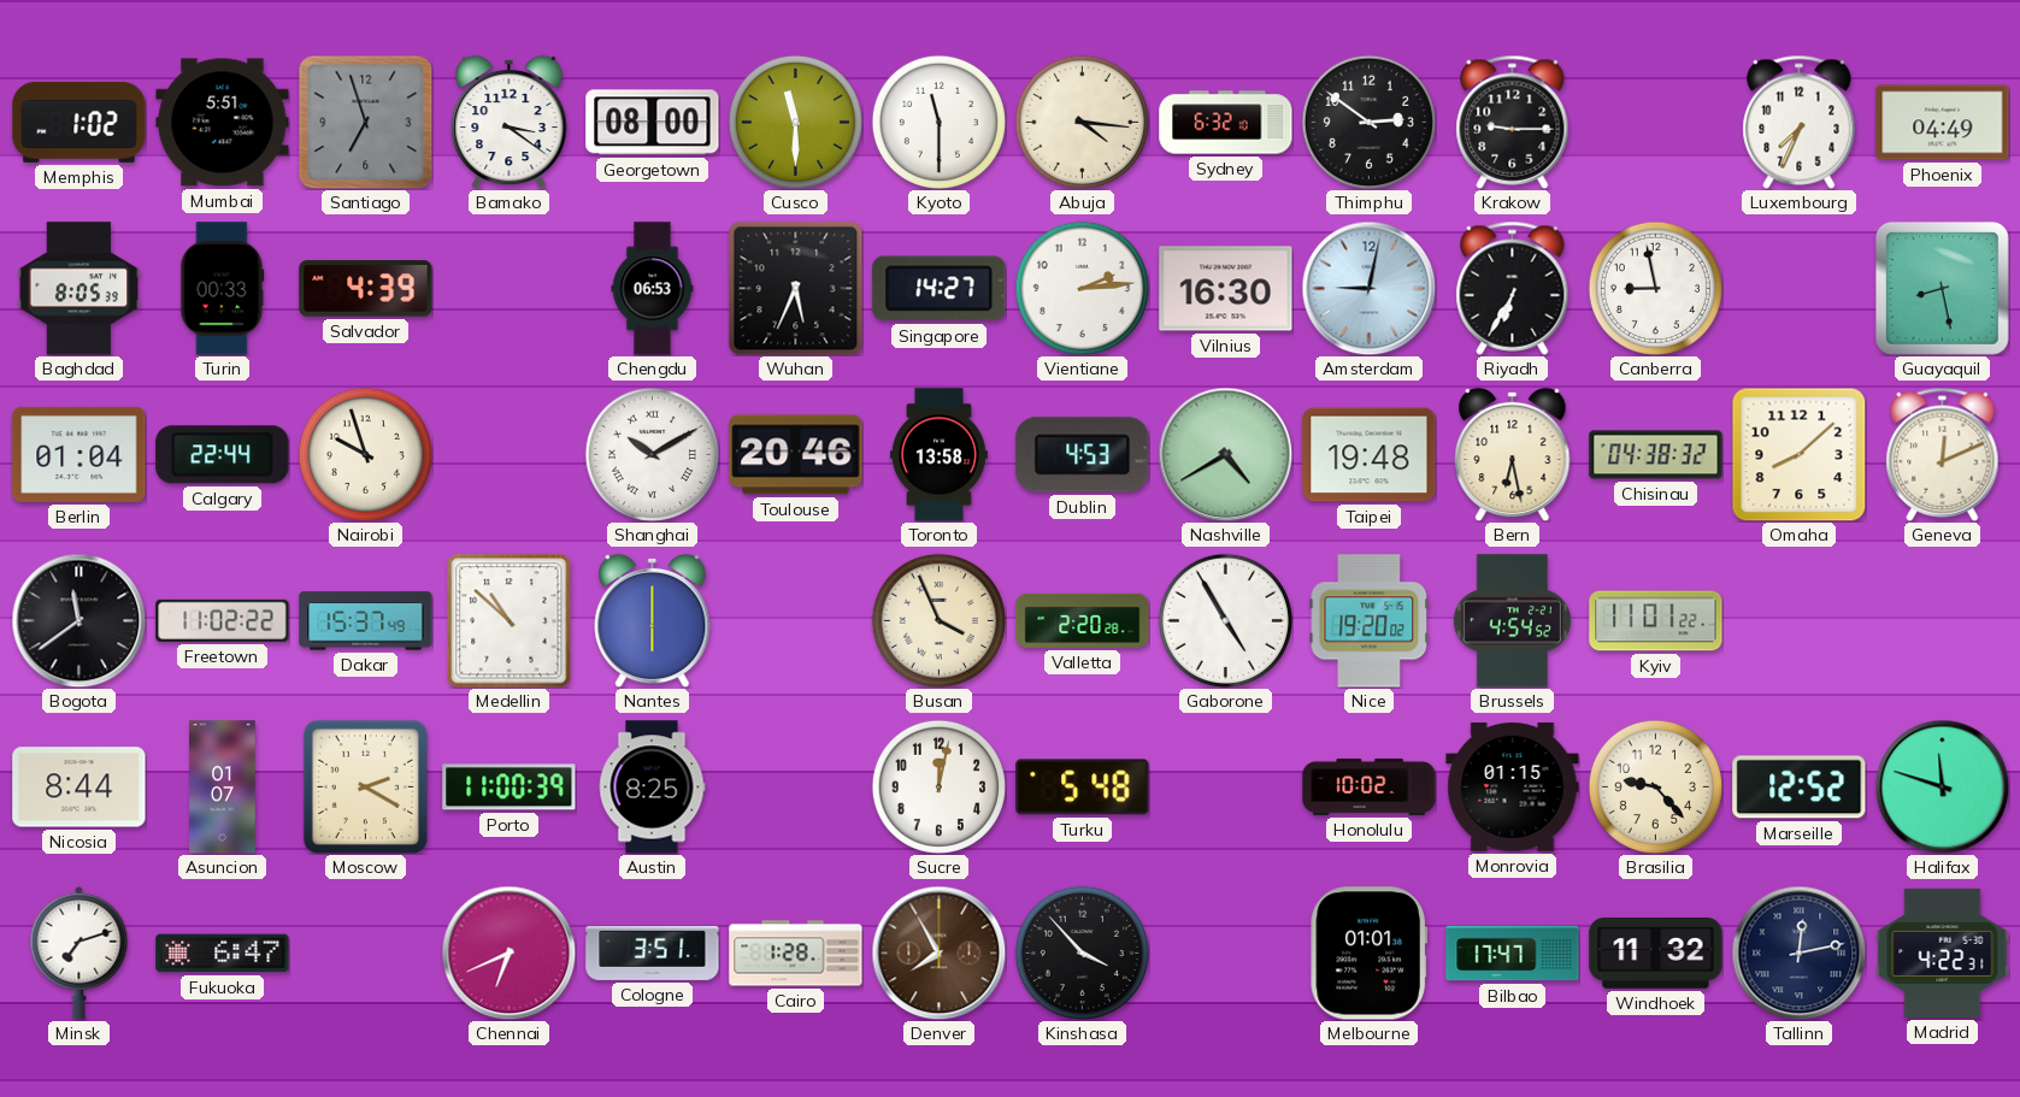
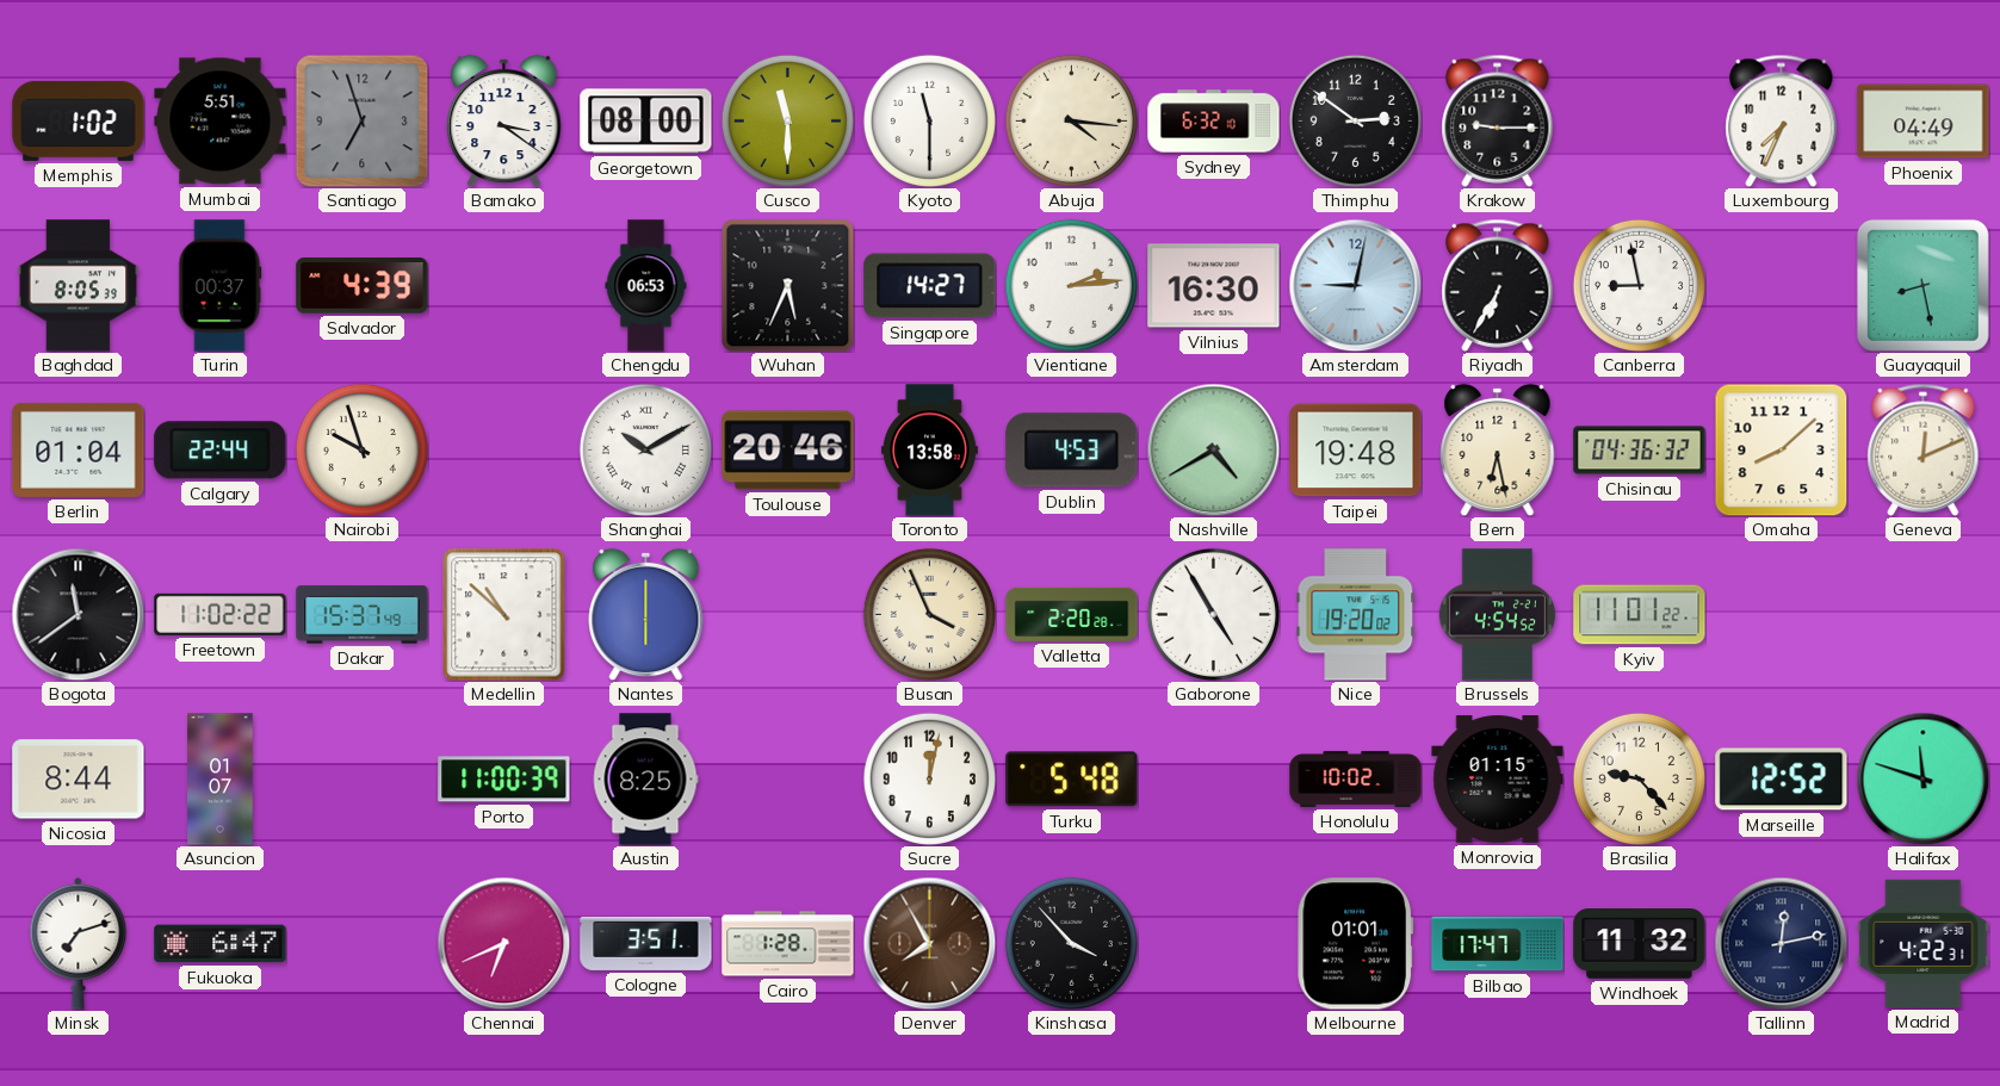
Turin: 00:33 -> 00:37
Chisinau: 04:38 -> 04:36
Moscow: 2:20 -> none
